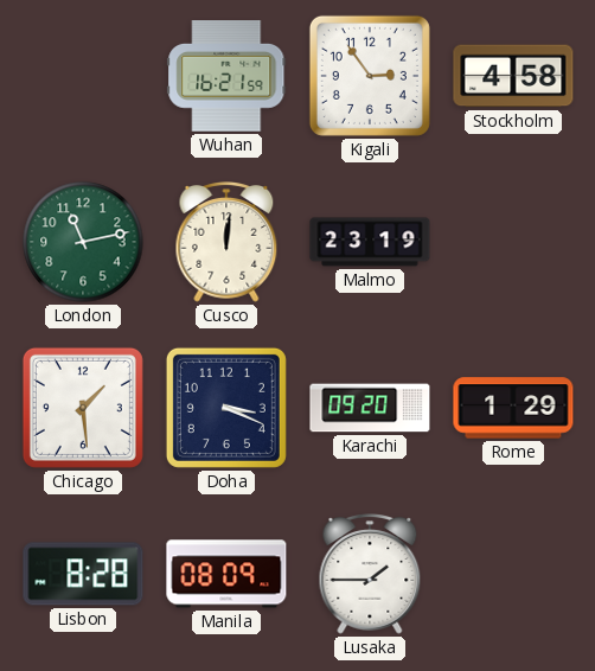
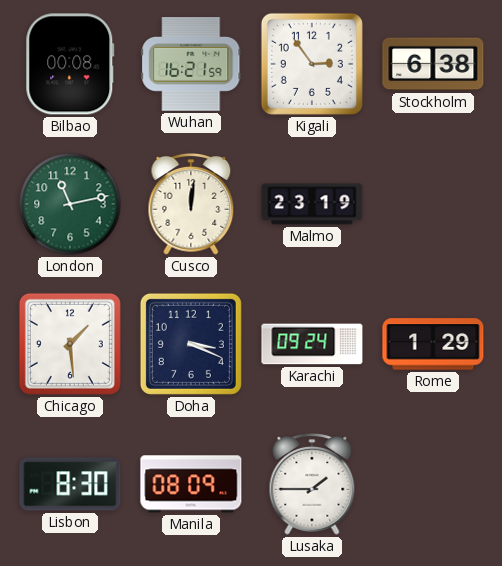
Bilbao: none -> 00:08
Stockholm: 4:58 -> 6:38
Karachi: 09:20 -> 09:24
Lisbon: 8:28 -> 8:30
